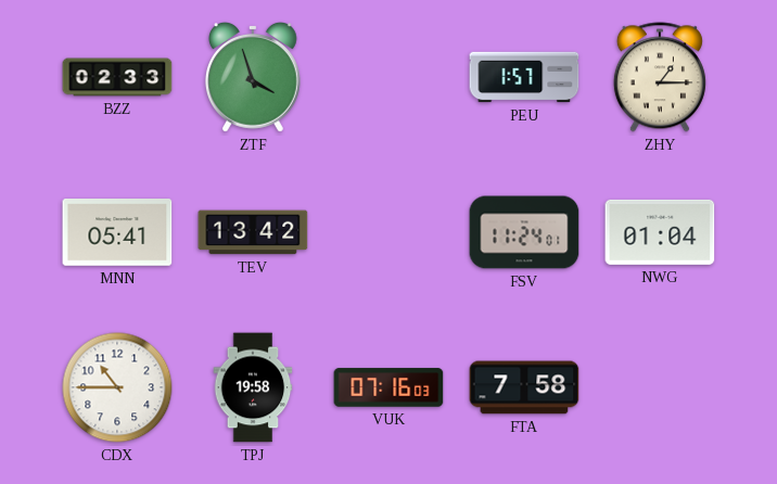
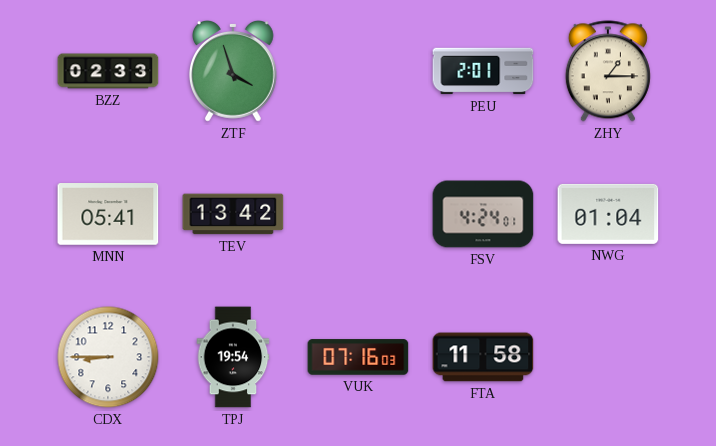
PEU: 1:57 -> 2:01
FSV: 11:24 -> 4:24
CDX: 10:45 -> 8:45
TPJ: 19:58 -> 19:54
FTA: 7:58 -> 11:58
